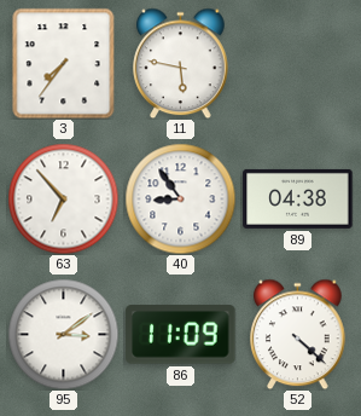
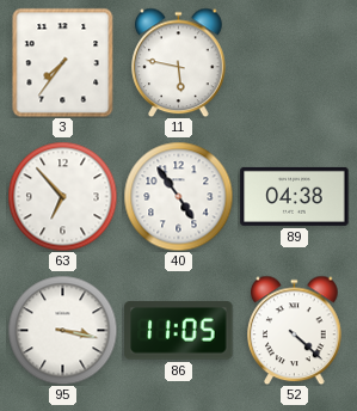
40: 8:54 -> 4:54
95: 3:09 -> 3:17
86: 11:09 -> 11:05
